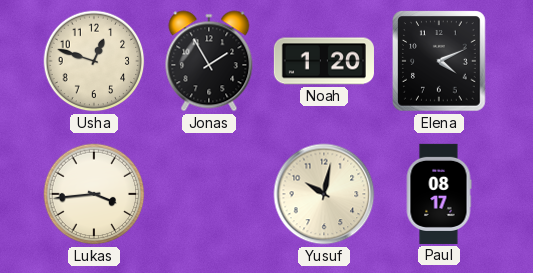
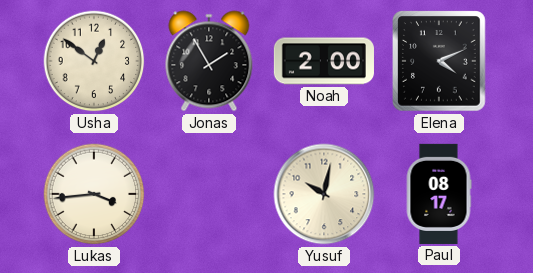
Usha: 12:48 -> 12:51
Noah: 1:20 -> 2:00
